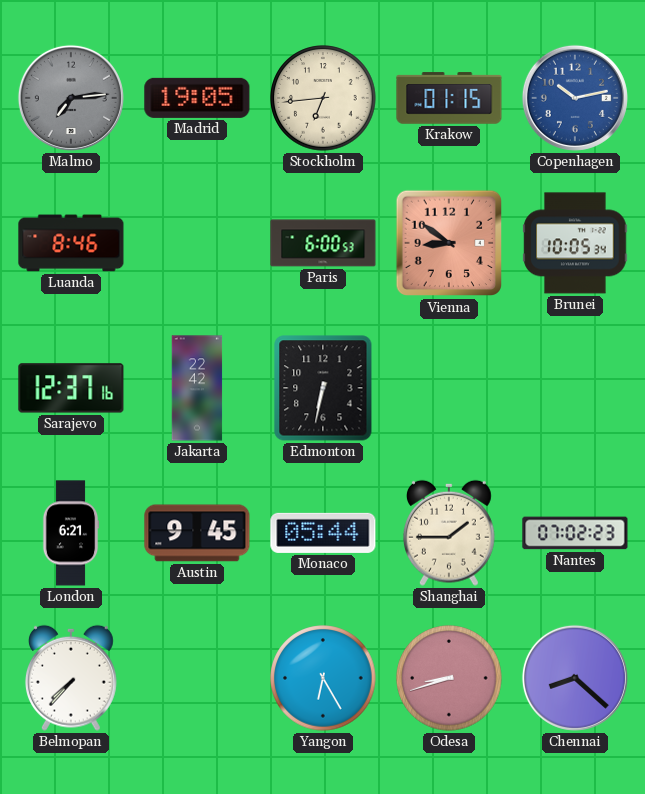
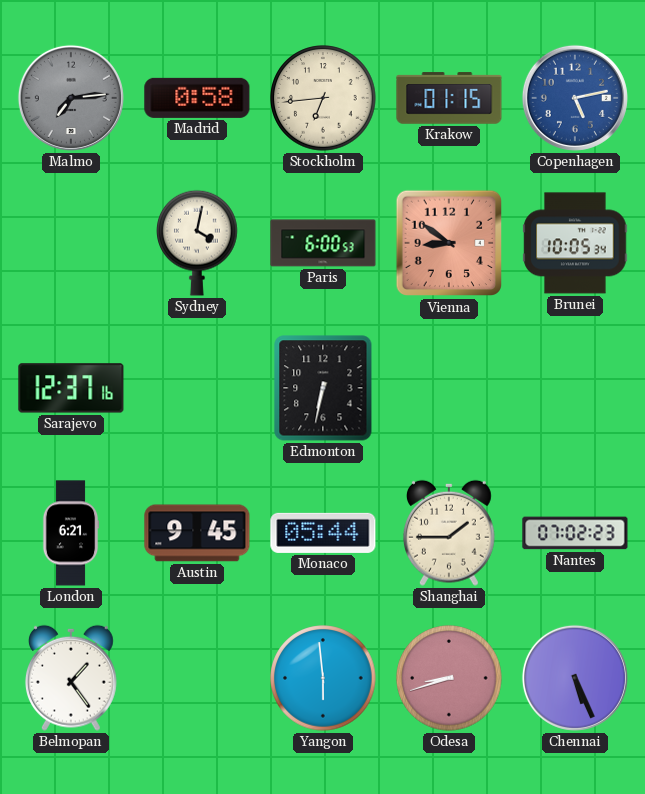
Madrid: 19:05 -> 0:58
Copenhagen: 10:13 -> 5:13
Luanda: 8:46 -> none
Sydney: none -> 4:02
Jakarta: 22:42 -> none
Belmopan: 7:37 -> 1:24
Yangon: 6:25 -> 5:59
Chennai: 8:22 -> 5:26
